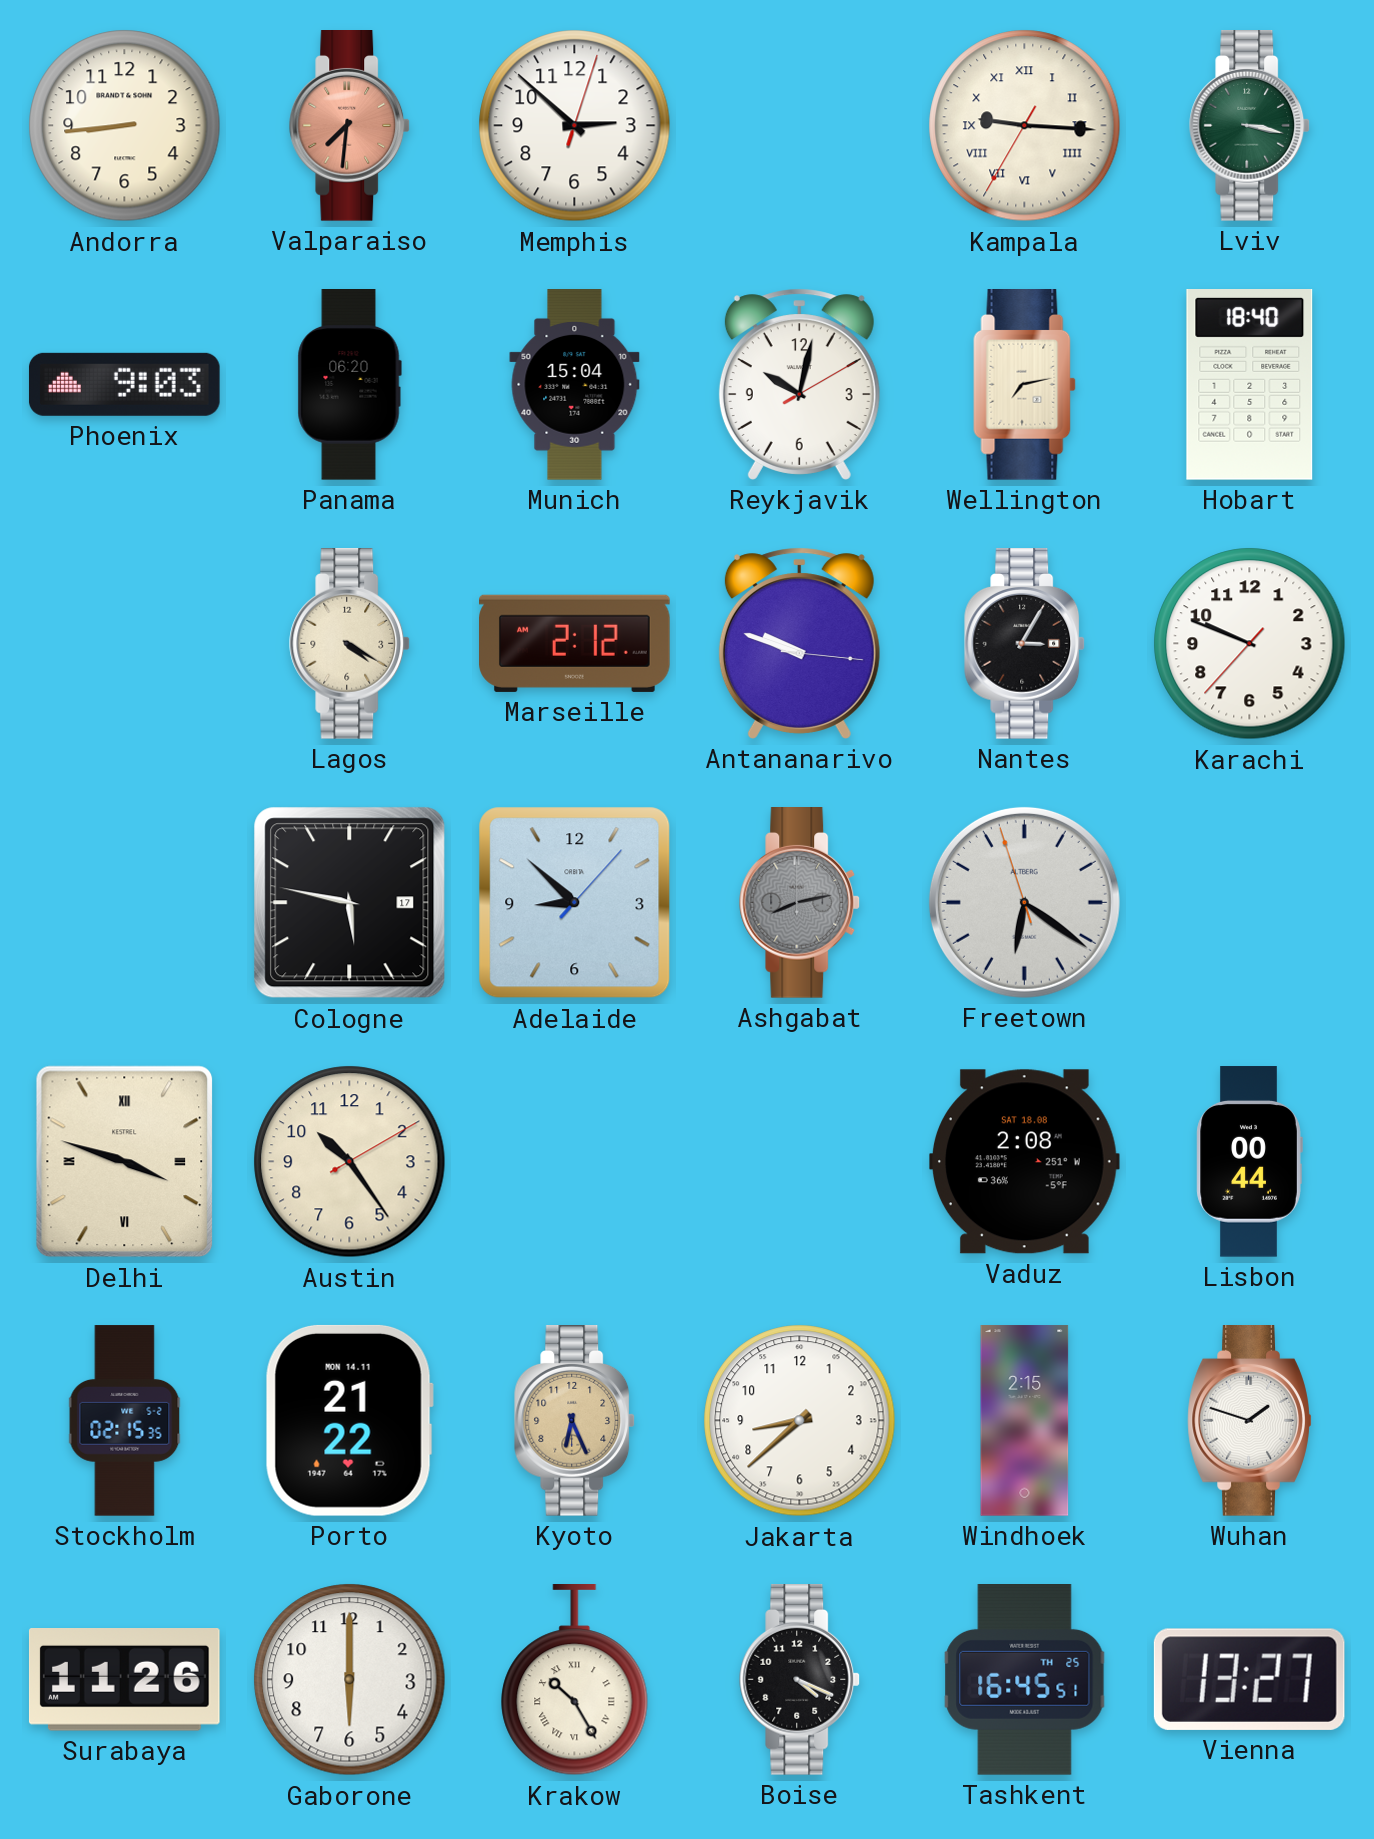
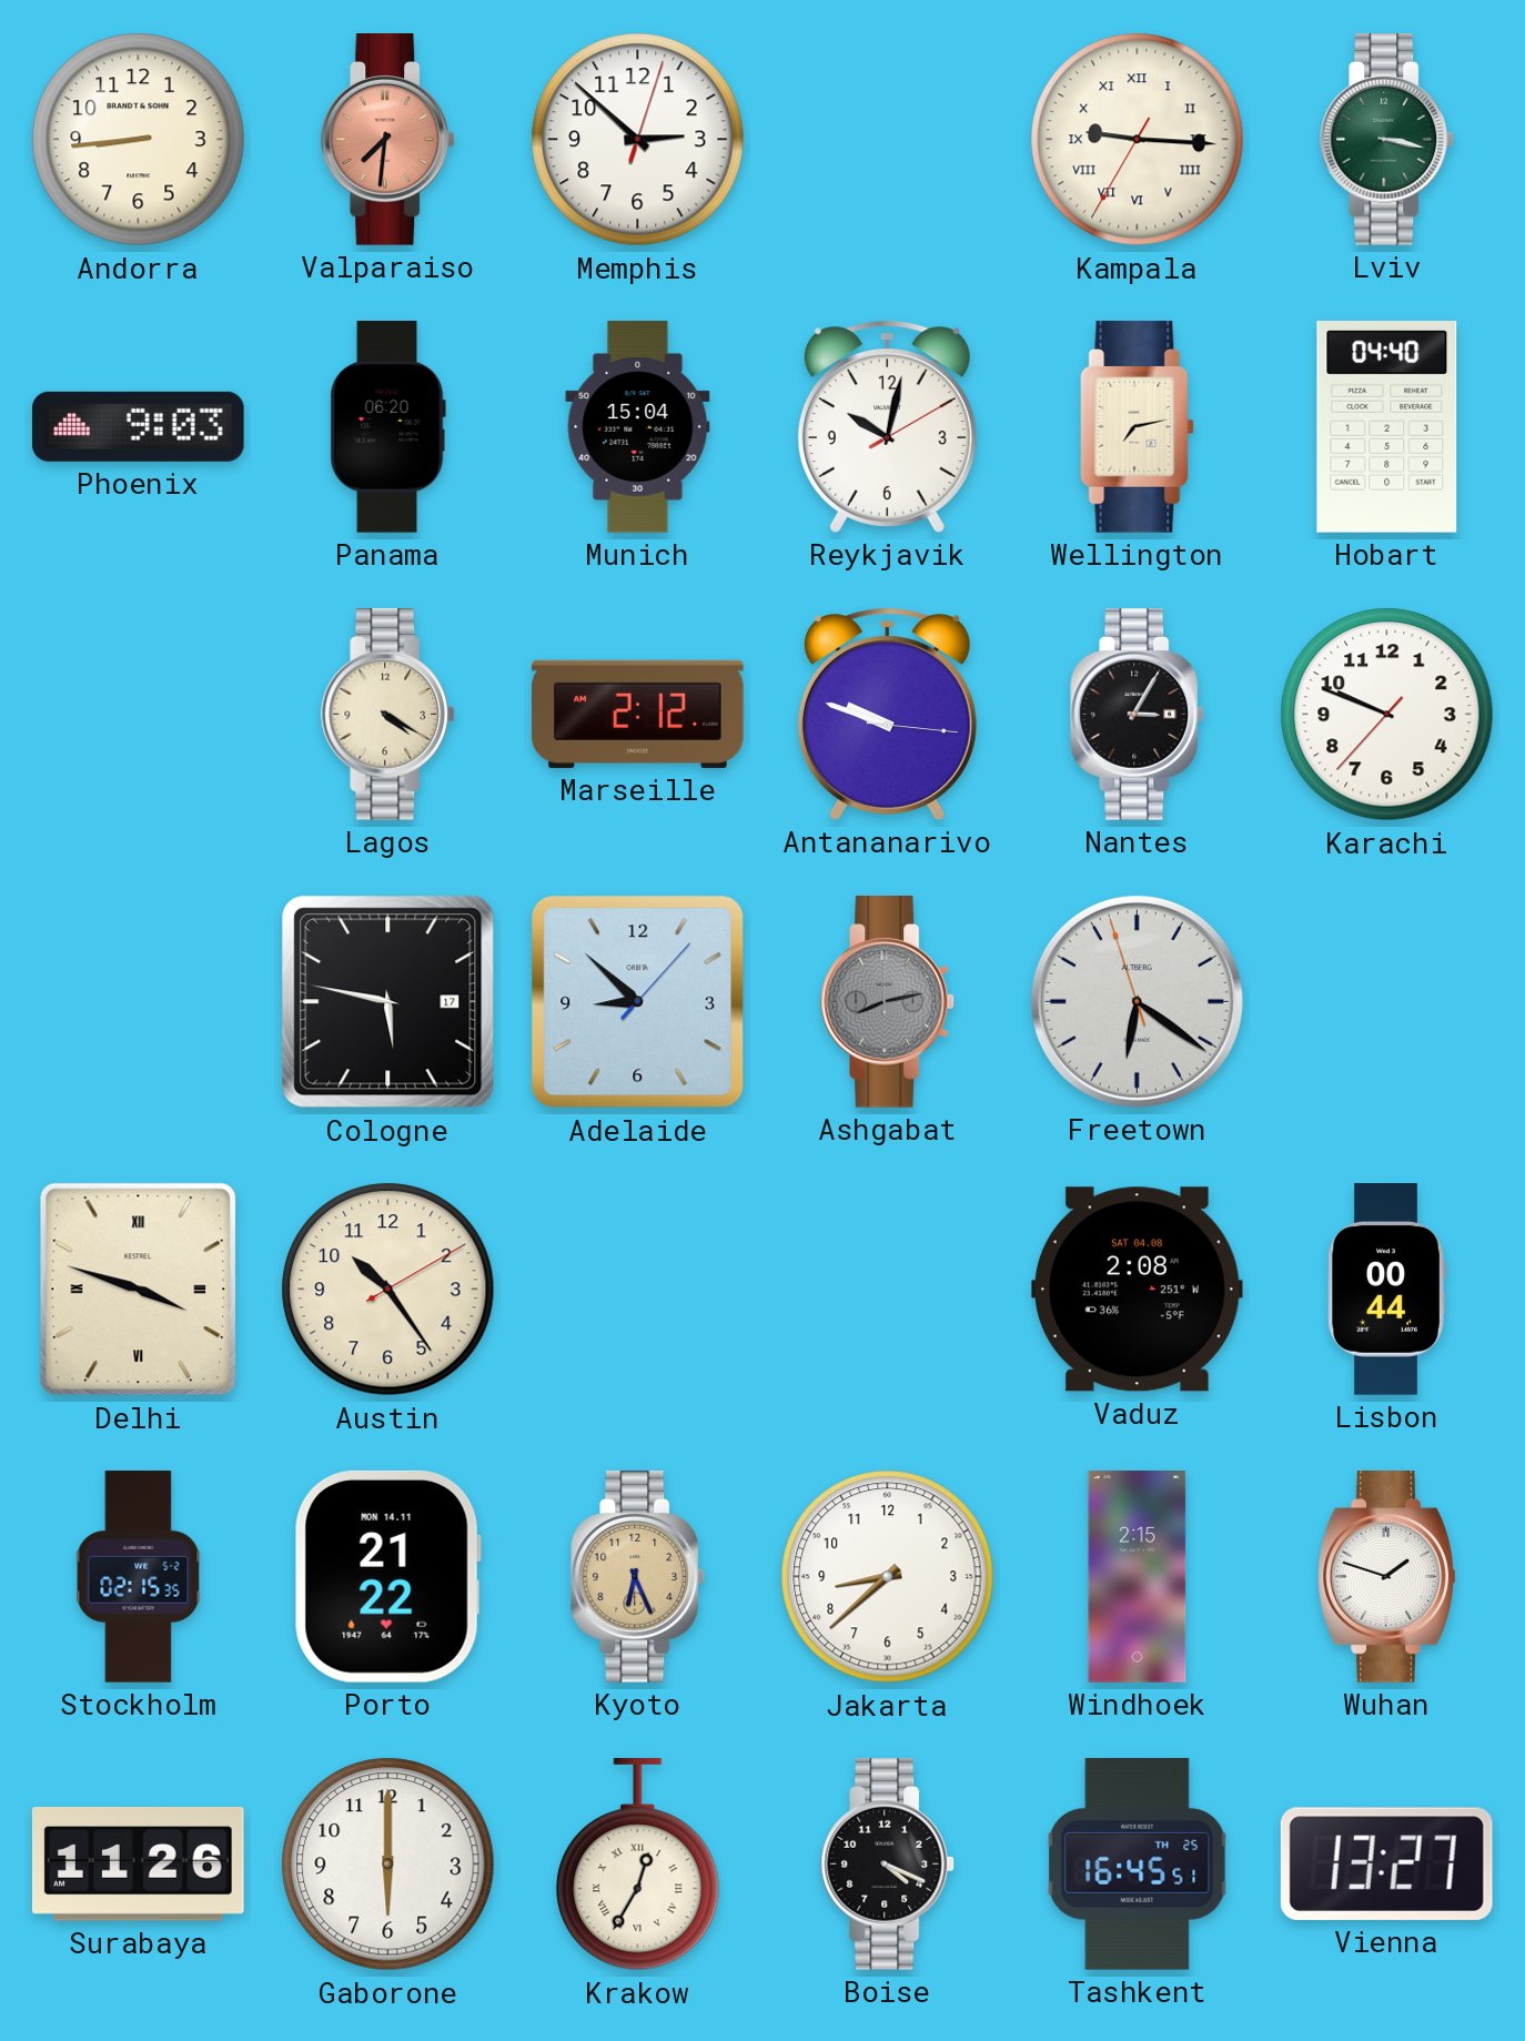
Hobart: 18:40 -> 04:40
Vaduz date: SAT 18.08 -> SAT 04.08
Krakow: 10:25 -> 12:35
